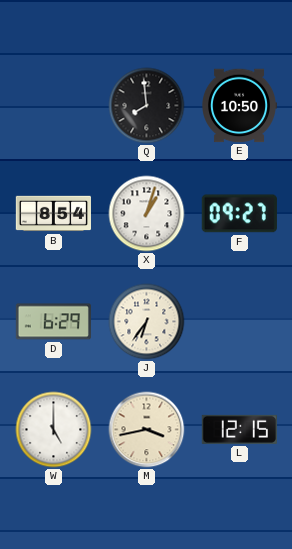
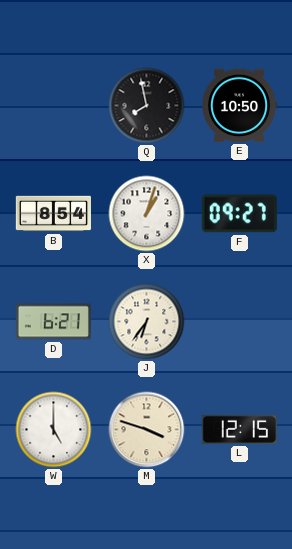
Q: 7:59 -> 7:58
D: 6:29 -> 6:21
M: 3:43 -> 3:48
